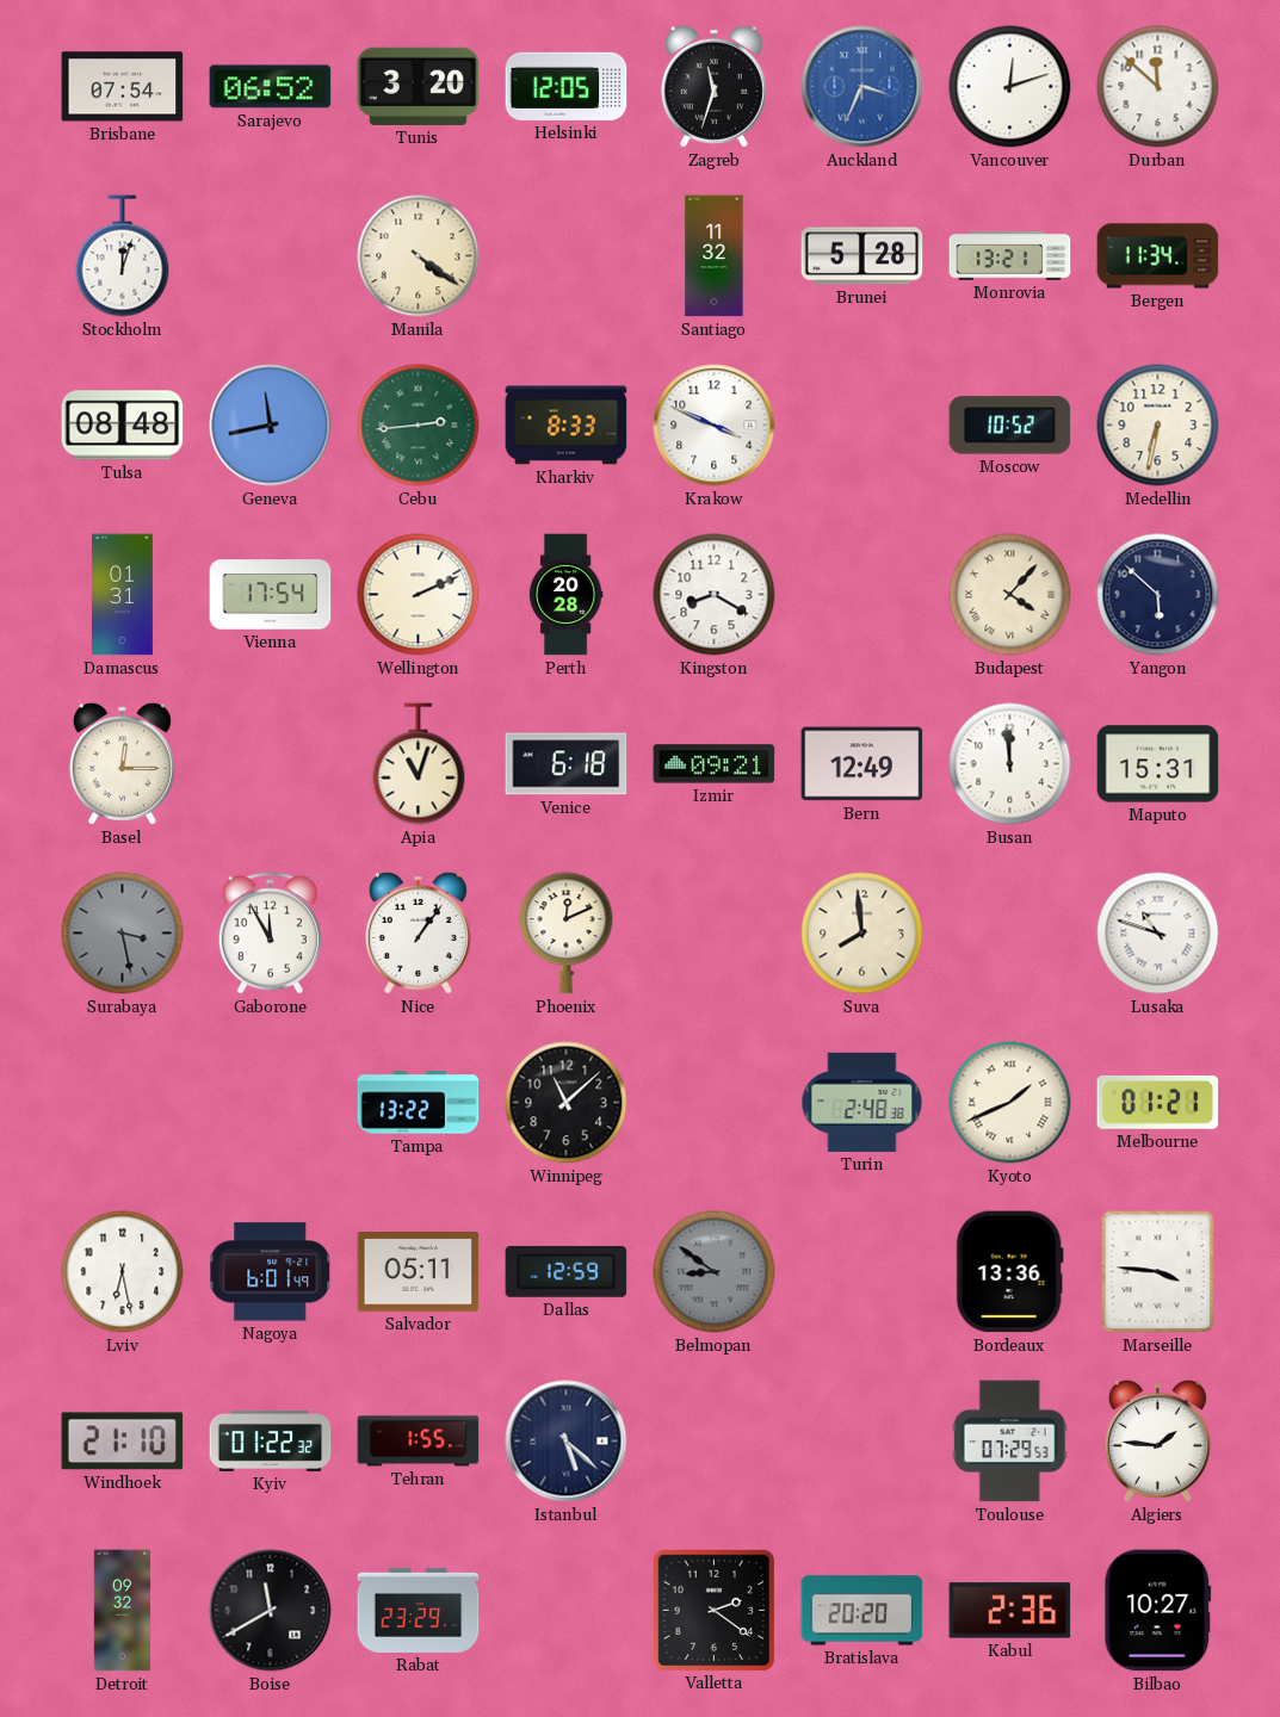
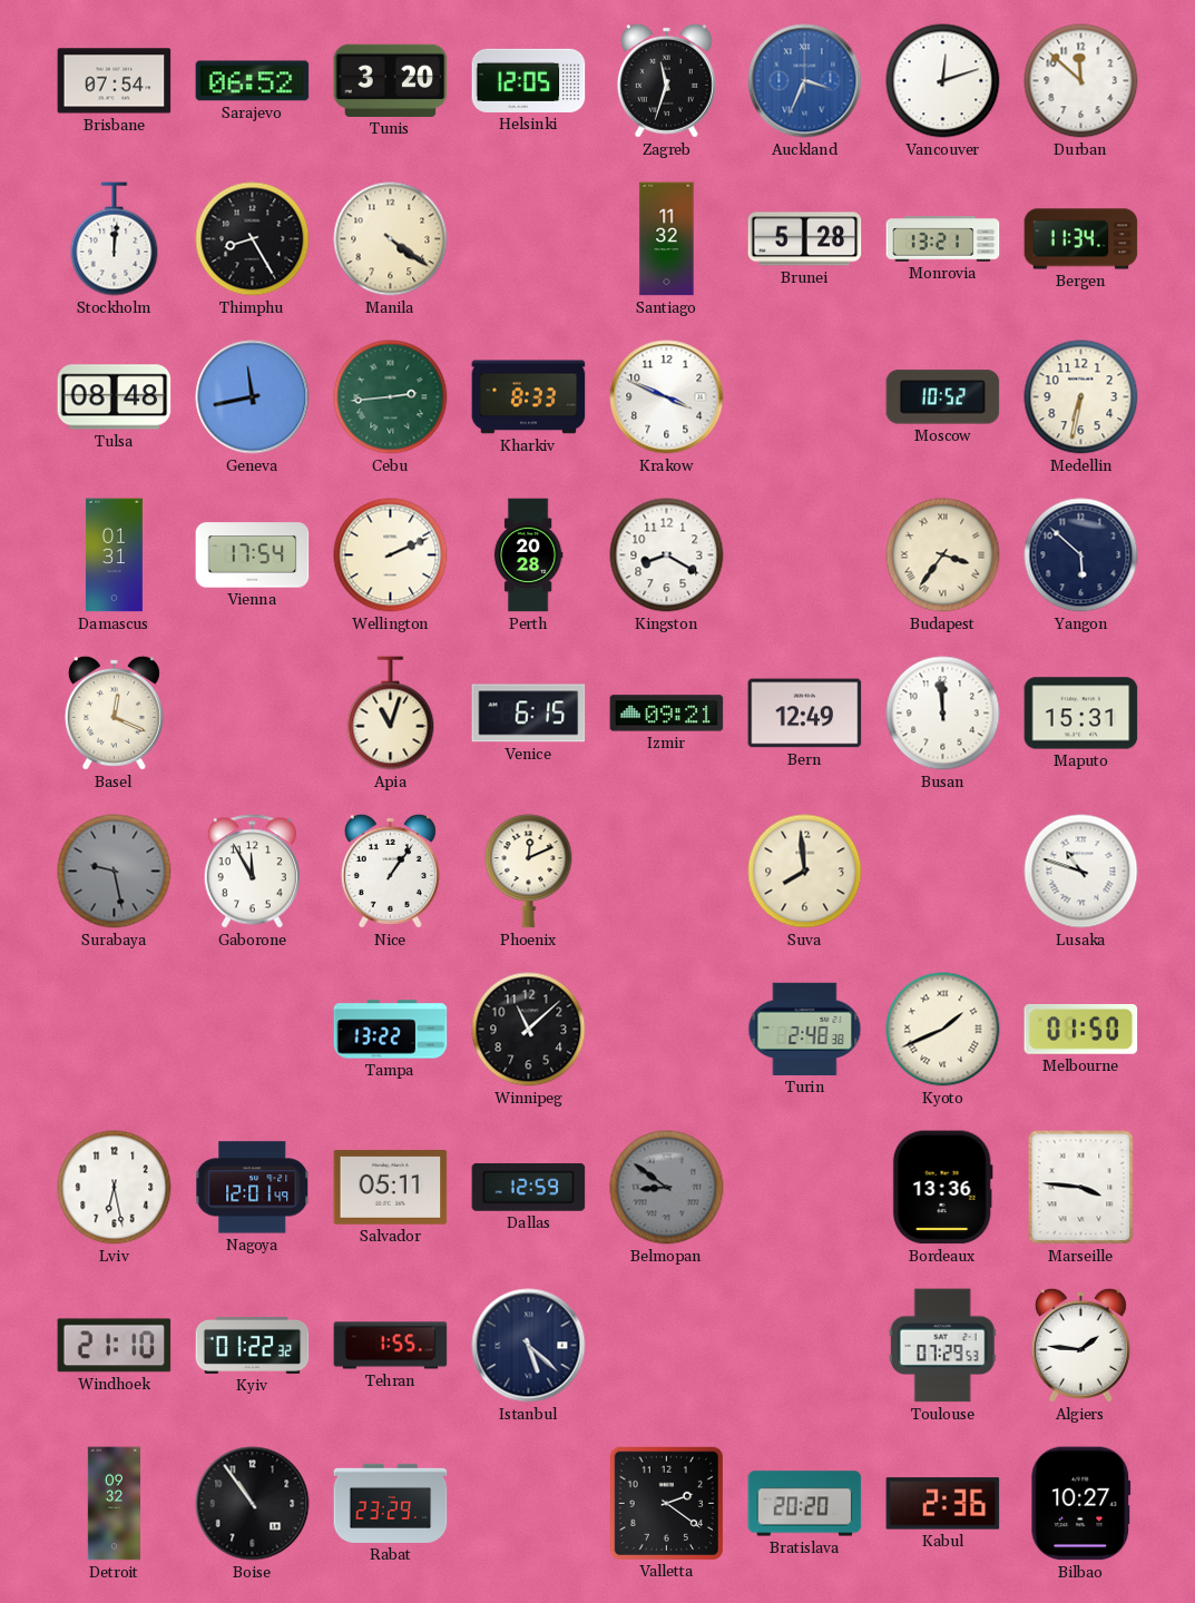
Stockholm: 12:03 -> 12:01
Thimphu: none -> 8:25
Budapest: 4:07 -> 3:36
Basel: 12:15 -> 12:19
Venice: 6:18 -> 6:15
Surabaya: 3:28 -> 9:28
Melbourne: 01:21 -> 01:50
Nagoya: 6:01 -> 12:01
Boise: 11:40 -> 10:54
